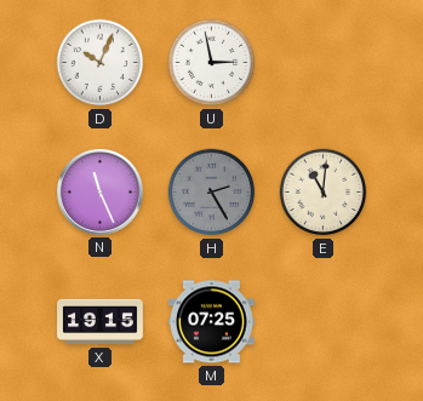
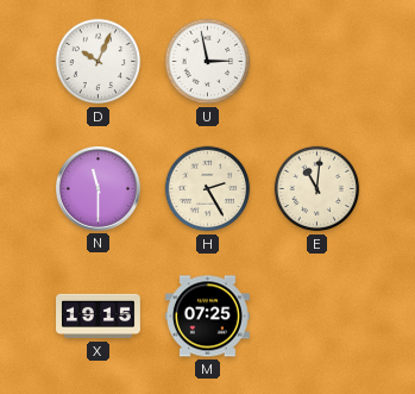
N: 11:26 -> 11:30
H dial: grey -> cream
